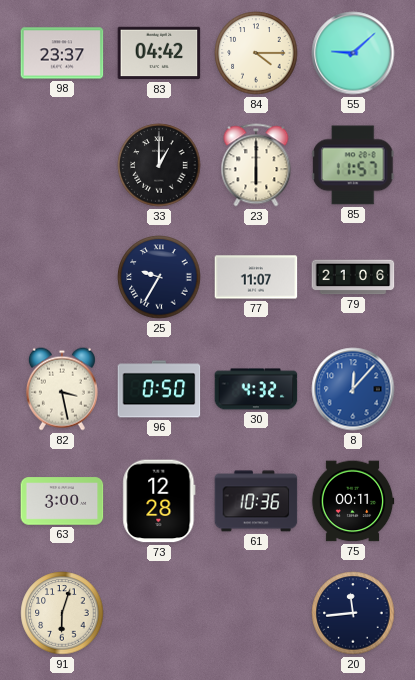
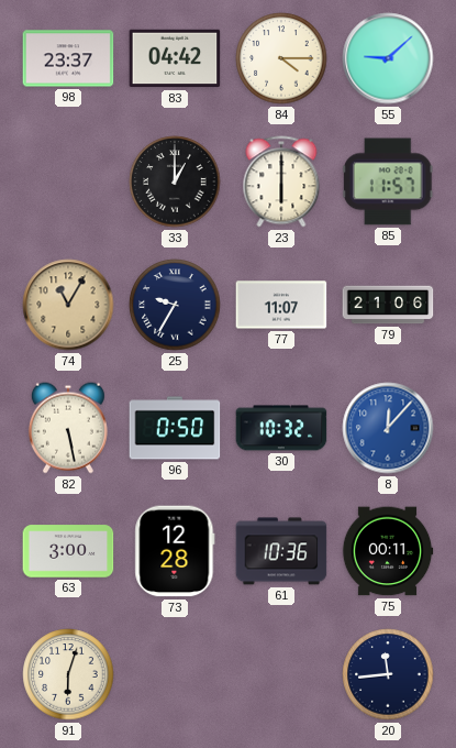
74: none -> 11:05
82: 3:28 -> 5:28
30: 4:32 -> 10:32
